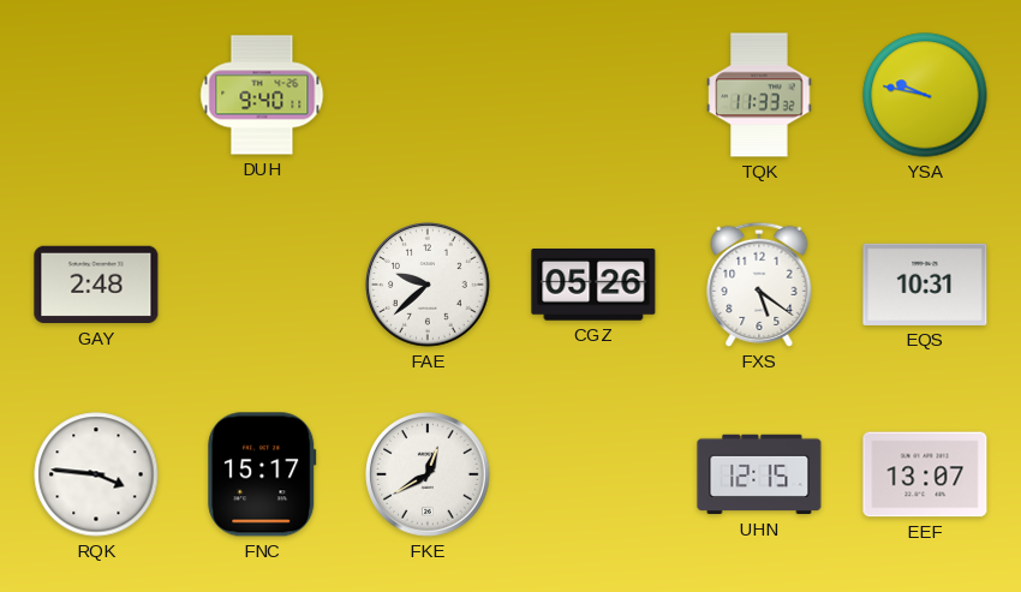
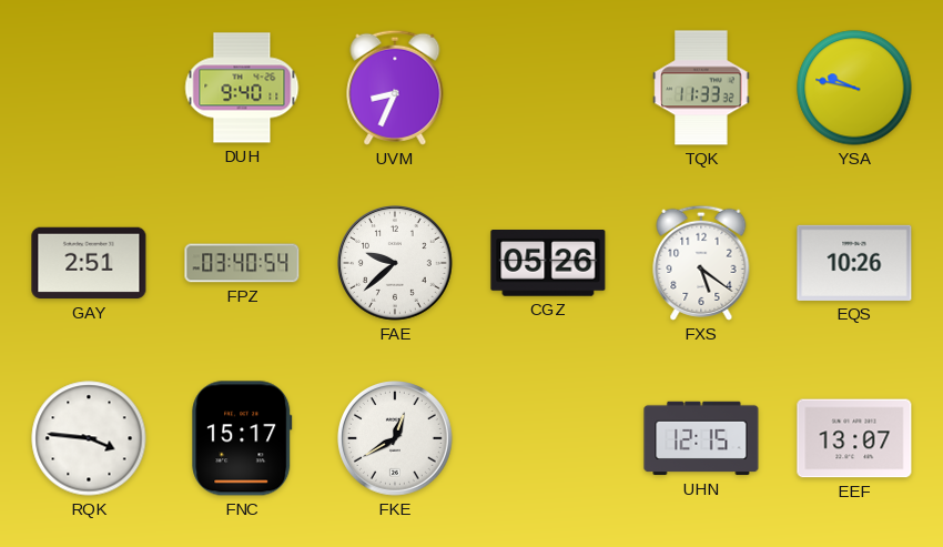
UVM: none -> 8:34
GAY: 2:48 -> 2:51
FPZ: none -> 03:40
EQS: 10:31 -> 10:26
